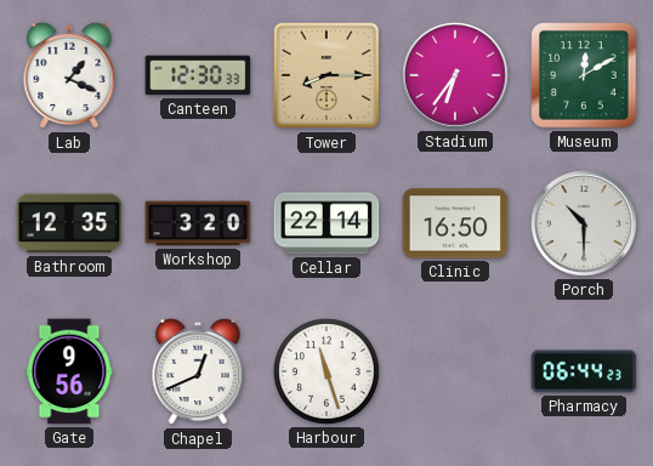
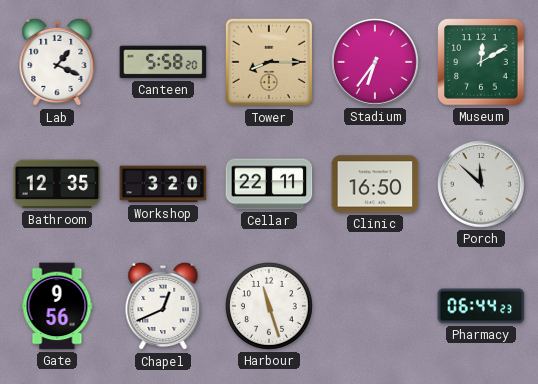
Canteen: 12:30 -> 5:58
Cellar: 22:14 -> 22:11
Porch: 10:30 -> 11:52
